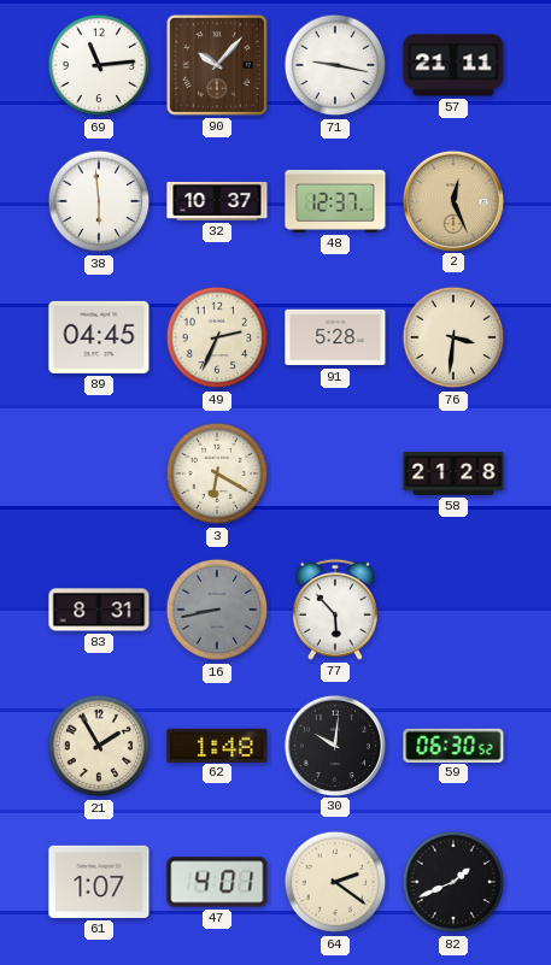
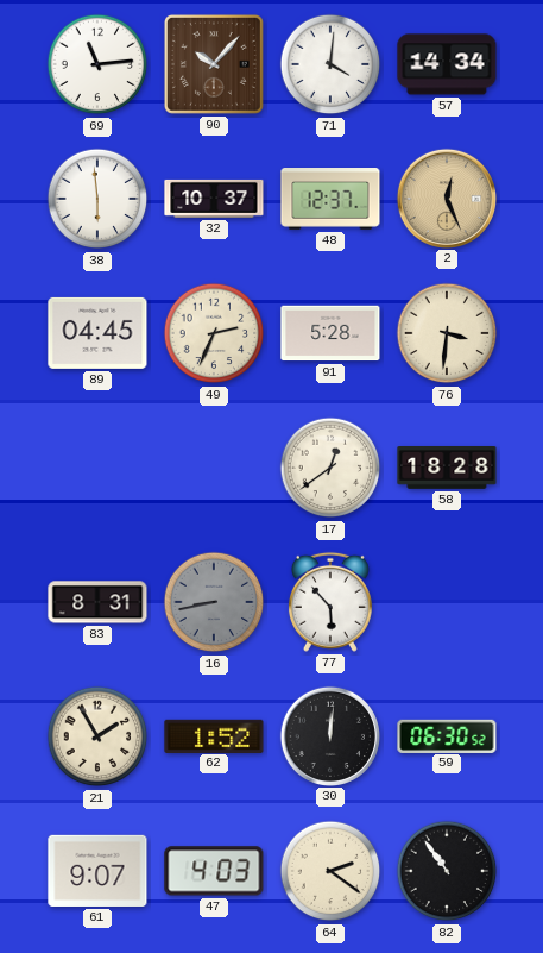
71: 9:17 -> 4:01
57: 21:11 -> 14:34
3: 6:20 -> none
17: none -> 12:39
58: 21:28 -> 18:28
62: 1:48 -> 1:52
30: 10:01 -> 12:01
61: 1:07 -> 9:07
47: 4:01 -> 4:03
82: 1:41 -> 10:54
